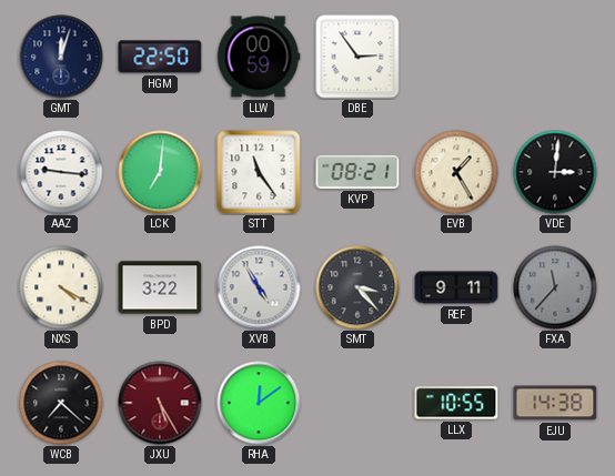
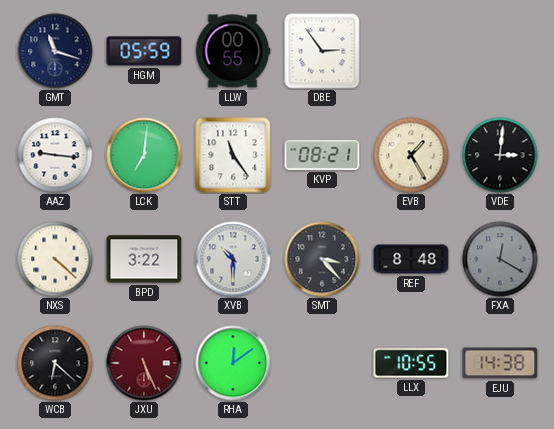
GMT: 12:03 -> 11:18
HGM: 22:50 -> 05:59
LLW: 00:59 -> 00:55
NXS: 4:20 -> 4:22
XVB: 4:55 -> 10:30
REF: 9:11 -> 8:48
FXA: 11:37 -> 12:20
WCB: 7:22 -> 6:22
JXU: 5:25 -> 5:26
